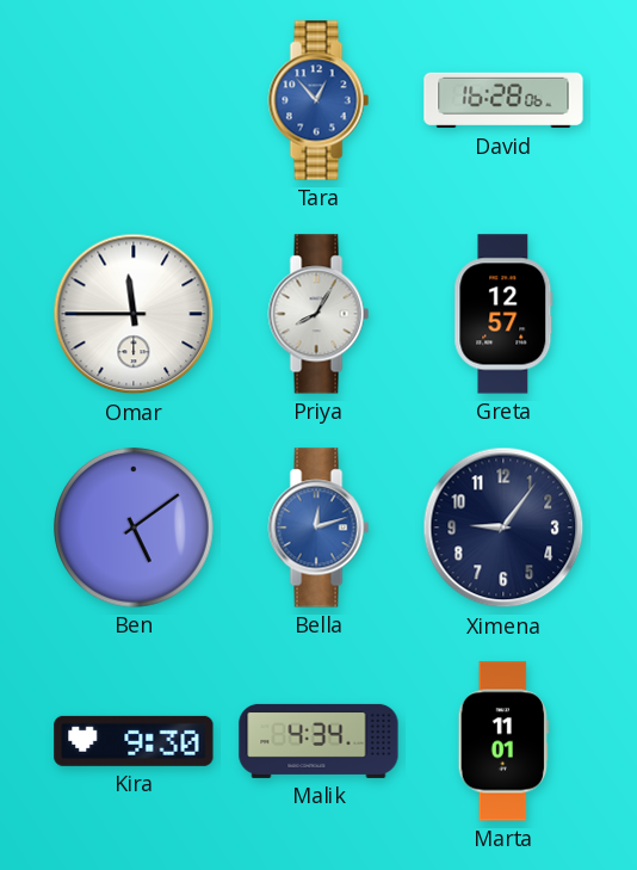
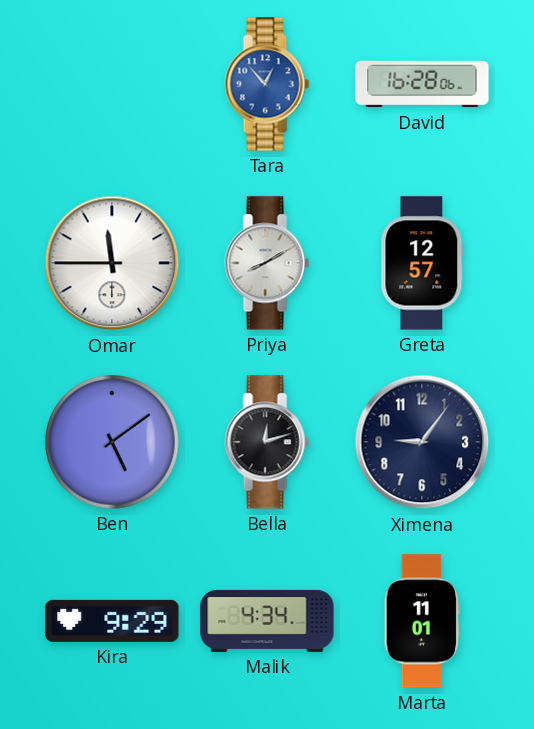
Priya: 8:05 -> 8:10
Bella dial: blue -> black
Kira: 9:30 -> 9:29
